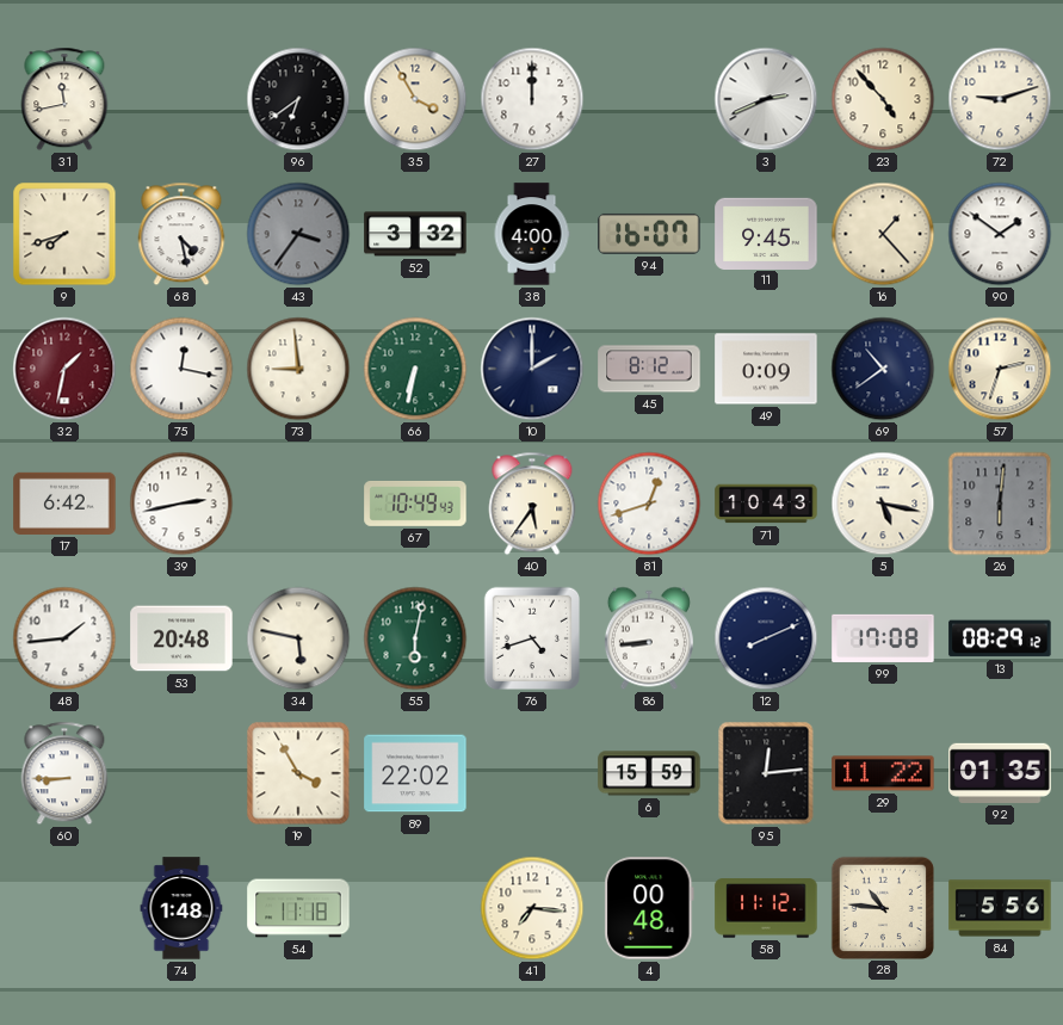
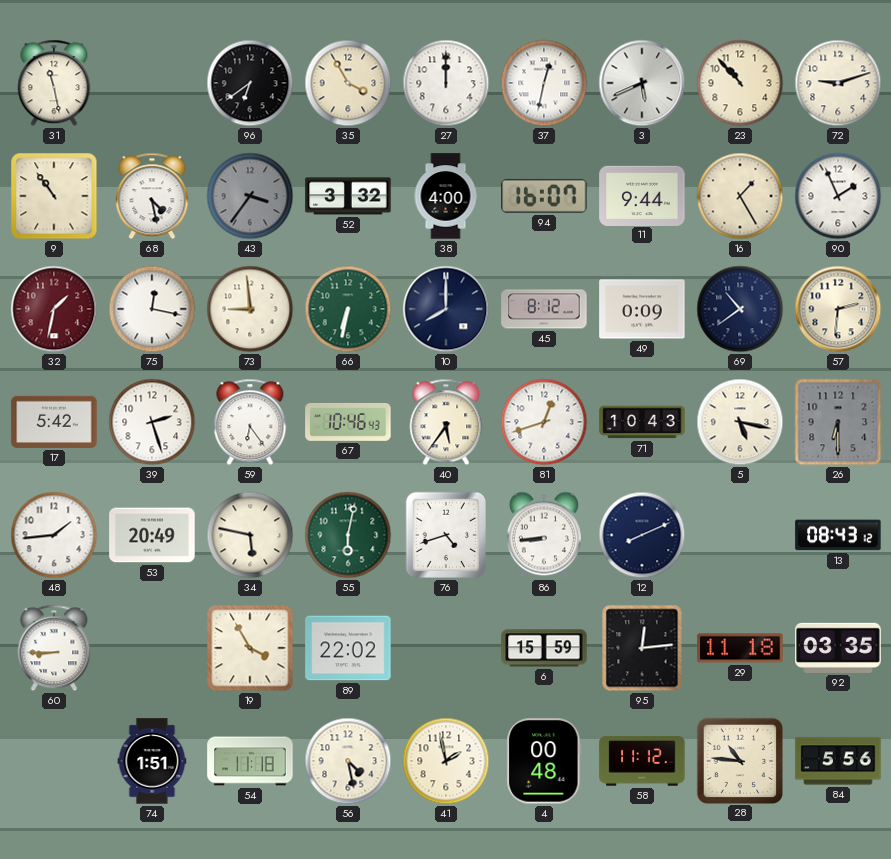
31: 11:43 -> 11:28
37: none -> 12:32
3: 2:41 -> 5:41
23: 4:53 -> 10:53
9: 7:42 -> 10:54
11: 9:45 -> 9:44
16: 1:23 -> 1:25
90: 1:51 -> 1:56
10: 2:00 -> 8:00
57: 2:33 -> 2:31
17: 6:42 -> 5:42
39: 2:43 -> 2:27
59: none -> 6:24
67: 10:49 -> 10:46
26: 6:01 -> 6:30
53: 20:48 -> 20:49
99: 17:08 -> none
13: 08:29 -> 08:43
29: 11:22 -> 11:18
92: 01:35 -> 03:35
74: 1:48 -> 1:51
56: none -> 4:28
41: 7:16 -> 1:58
